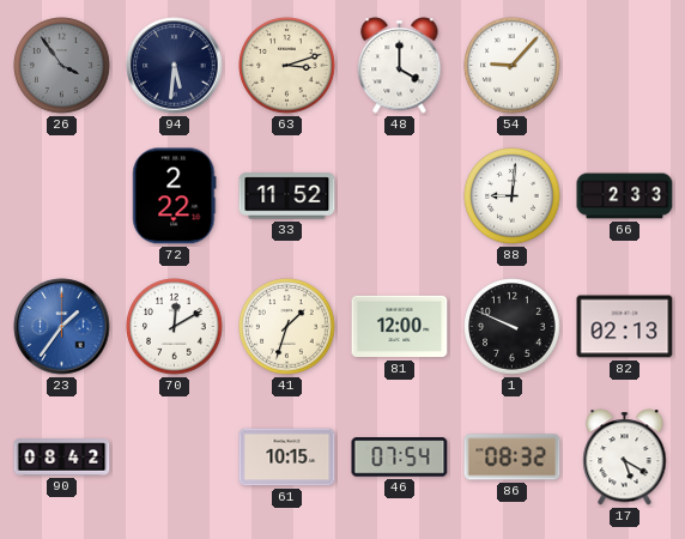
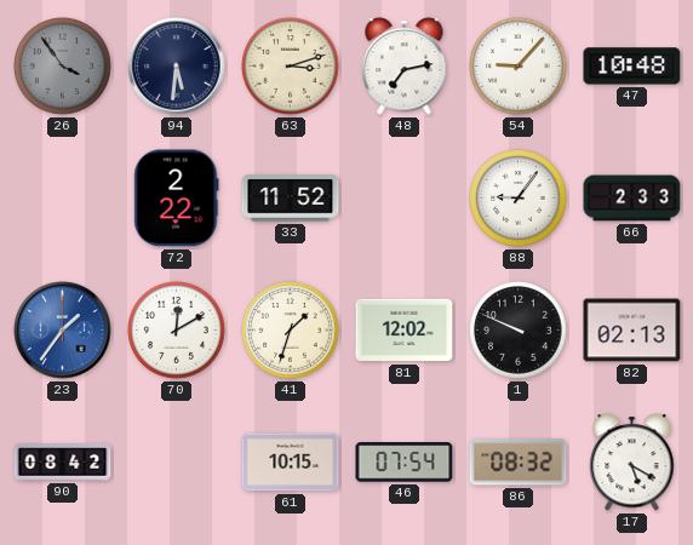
48: 4:00 -> 7:13
47: none -> 10:48
88: 9:01 -> 9:06
81: 12:00 -> 12:02
